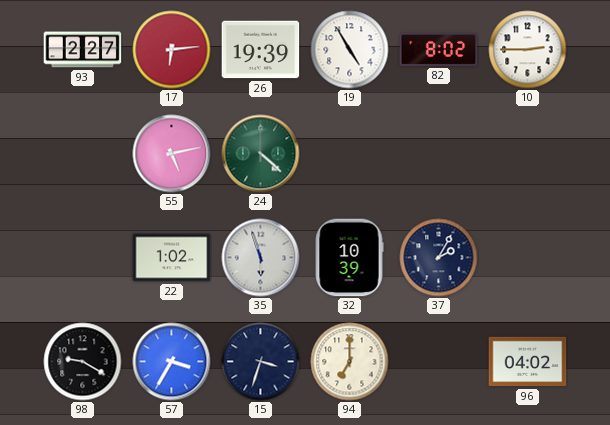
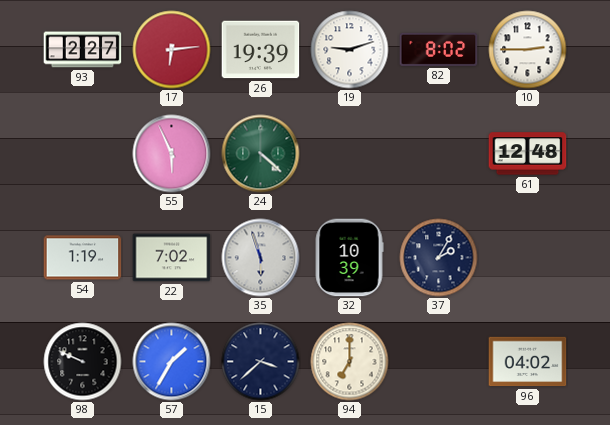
19: 4:55 -> 9:12
55: 5:13 -> 5:56
61: none -> 12:48
54: none -> 1:19
22: 1:02 -> 7:02
98: 9:20 -> 9:49
57: 3:35 -> 1:35
15: 3:33 -> 3:38
